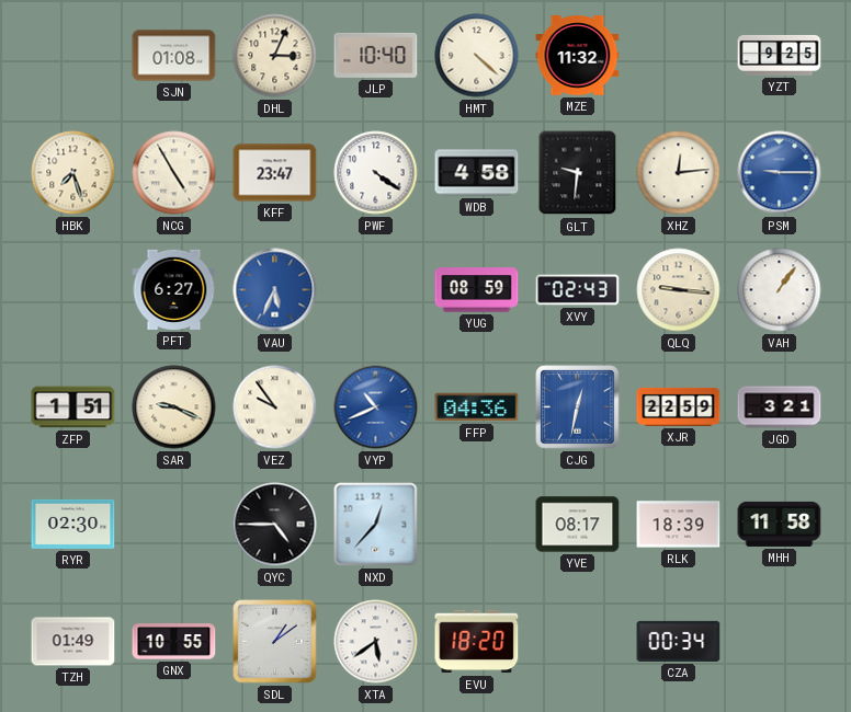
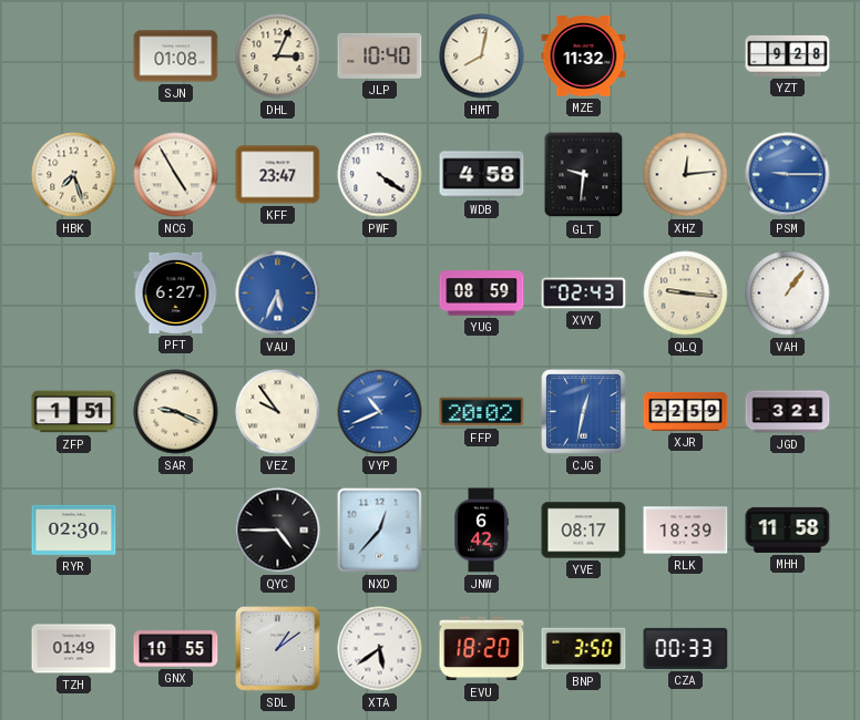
HMT: 4:22 -> 8:02
YZT: 9:25 -> 9:28
FFP: 04:36 -> 20:02
JNW: none -> 6:42
BNP: none -> 3:50
CZA: 00:34 -> 00:33
